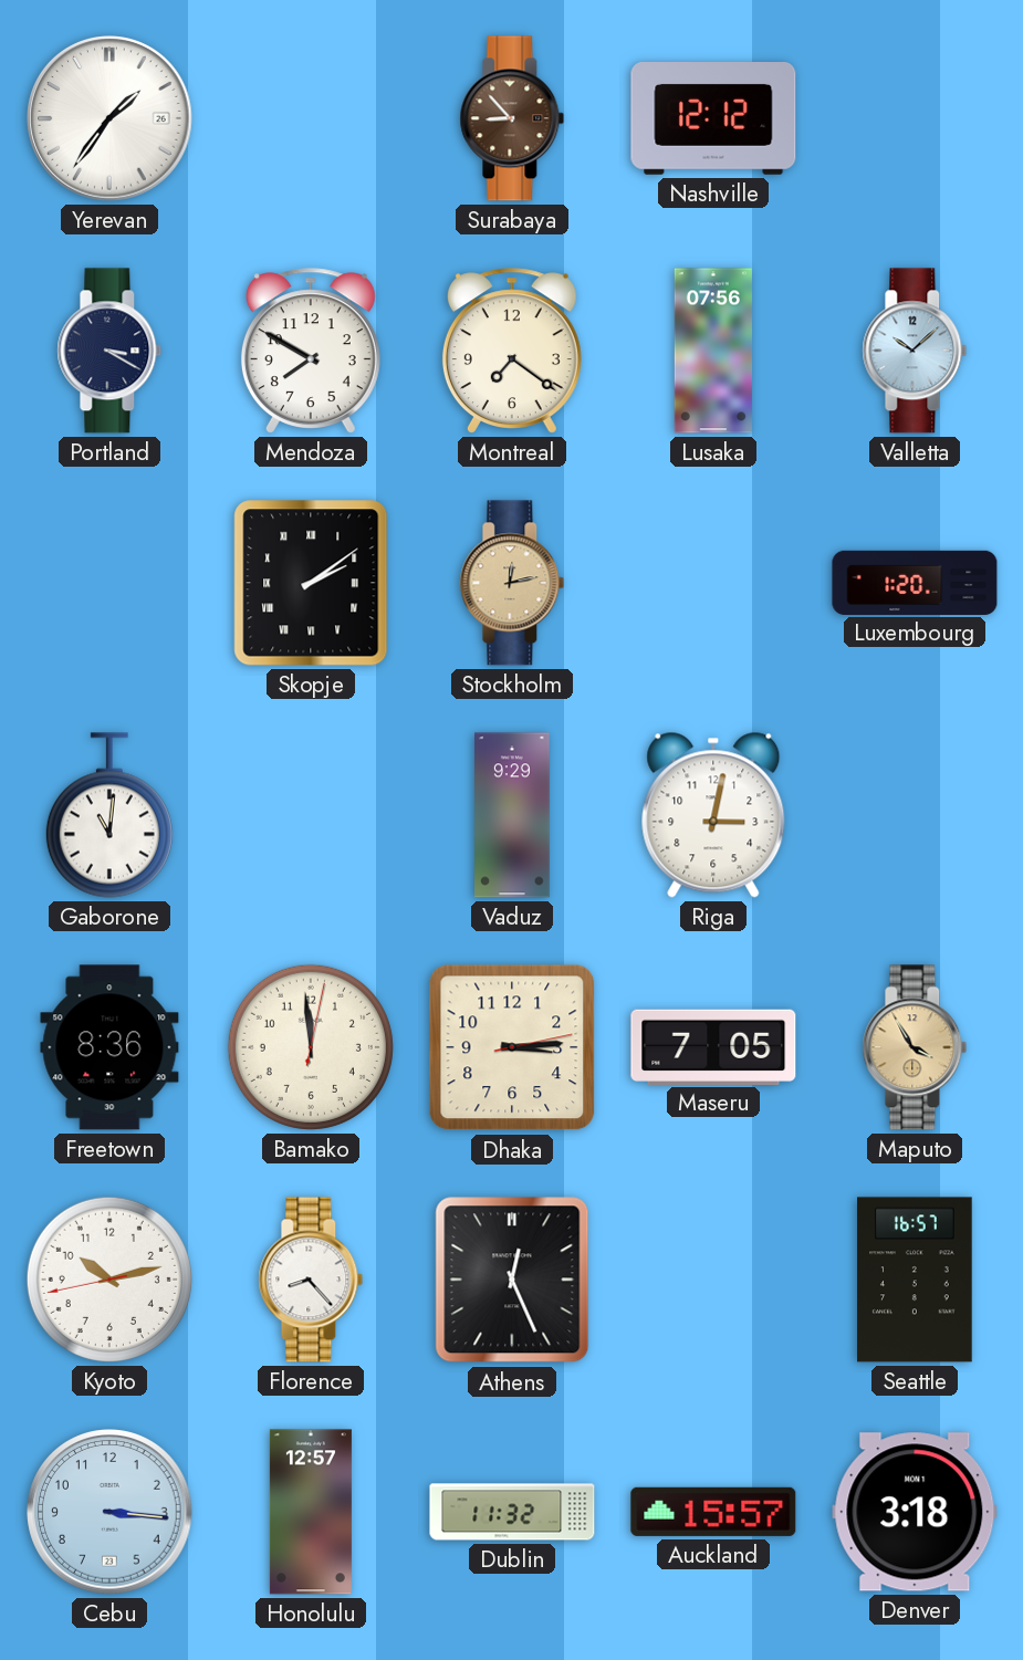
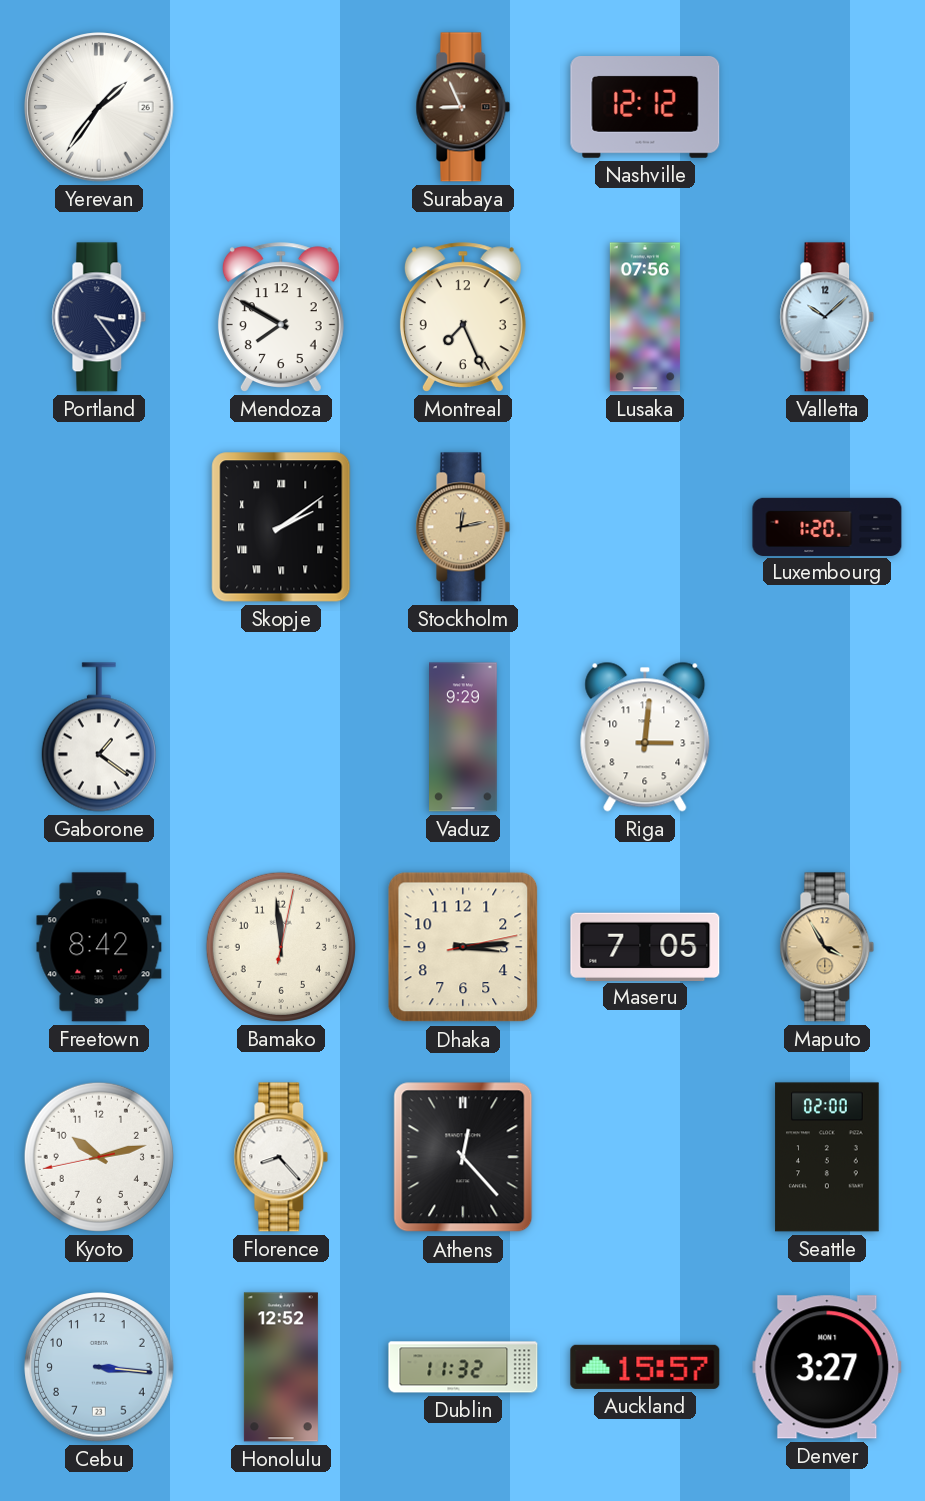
Surabaya: 8:53 -> 8:56
Portland: 3:20 -> 3:24
Montreal: 7:21 -> 7:26
Gaborone: 11:01 -> 1:21
Riga: 3:02 -> 3:01
Freetown: 8:36 -> 8:42
Athens: 12:26 -> 12:23
Seattle: 16:57 -> 02:00
Honolulu: 12:57 -> 12:52
Denver: 3:18 -> 3:27
